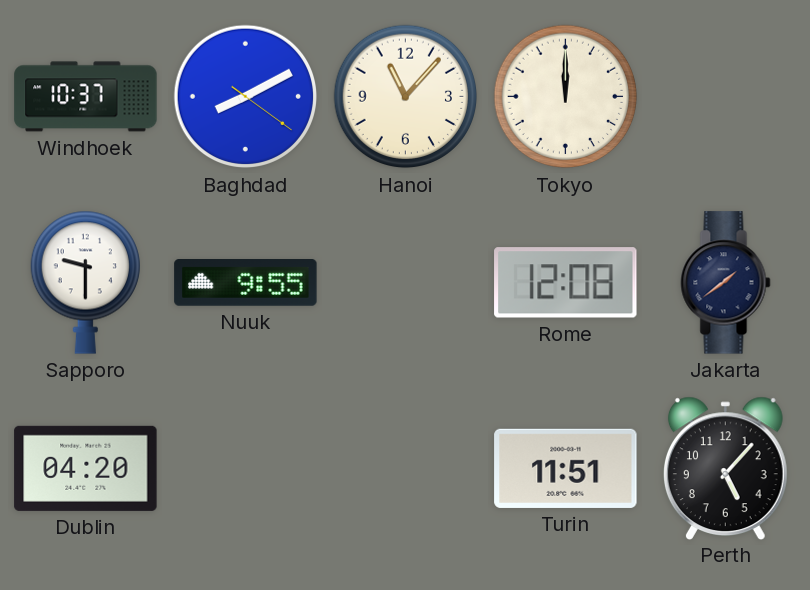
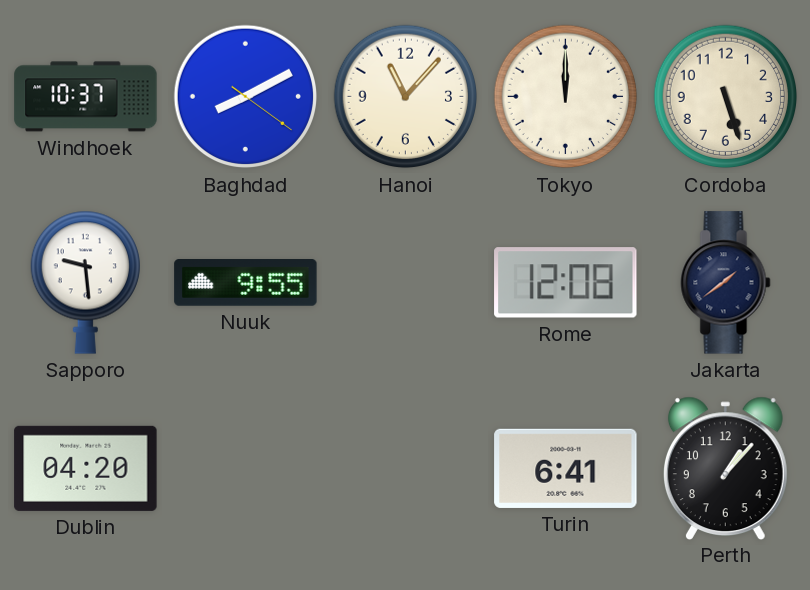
Cordoba: none -> 5:27
Sapporo: 9:30 -> 9:29
Turin: 11:51 -> 6:41
Perth: 5:07 -> 1:07
